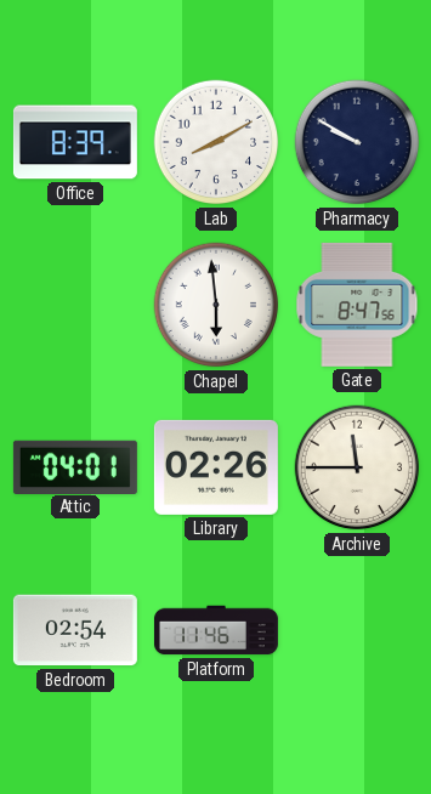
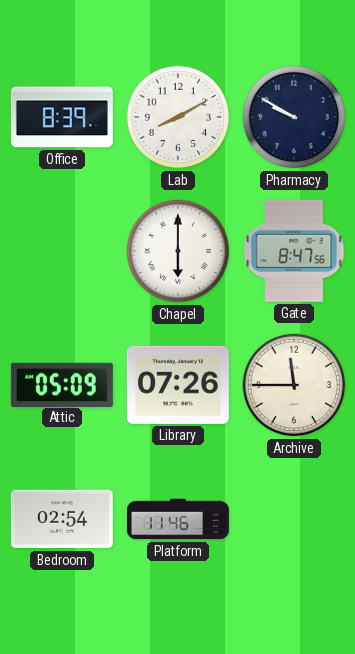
Chapel: 5:59 -> 6:00
Attic: 04:01 -> 05:09
Library: 02:26 -> 07:26
